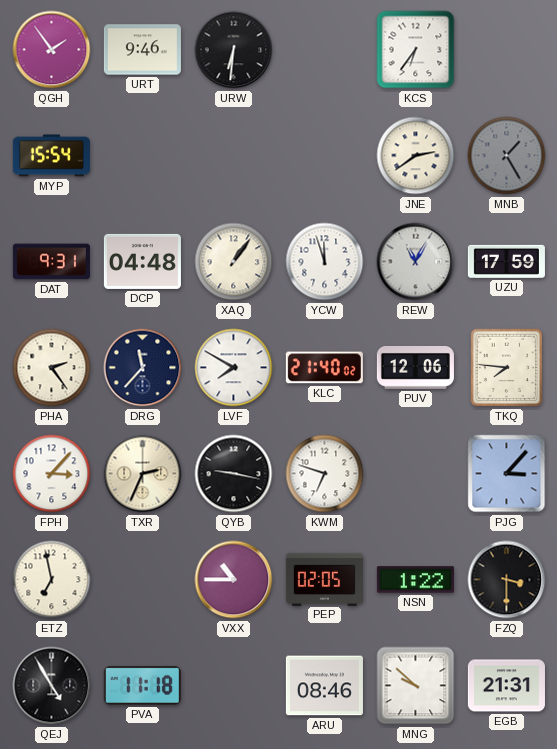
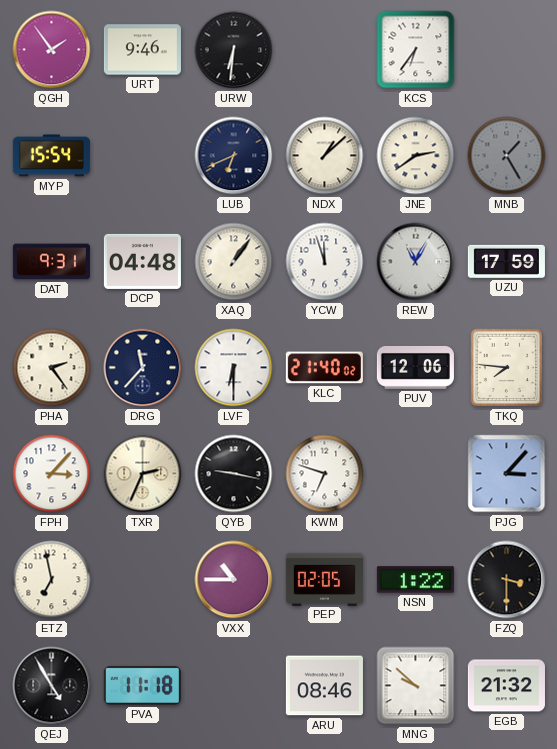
LUB: none -> 6:41
NDX: none -> 1:08
LVF: 7:50 -> 6:30
EGB: 21:31 -> 21:32
